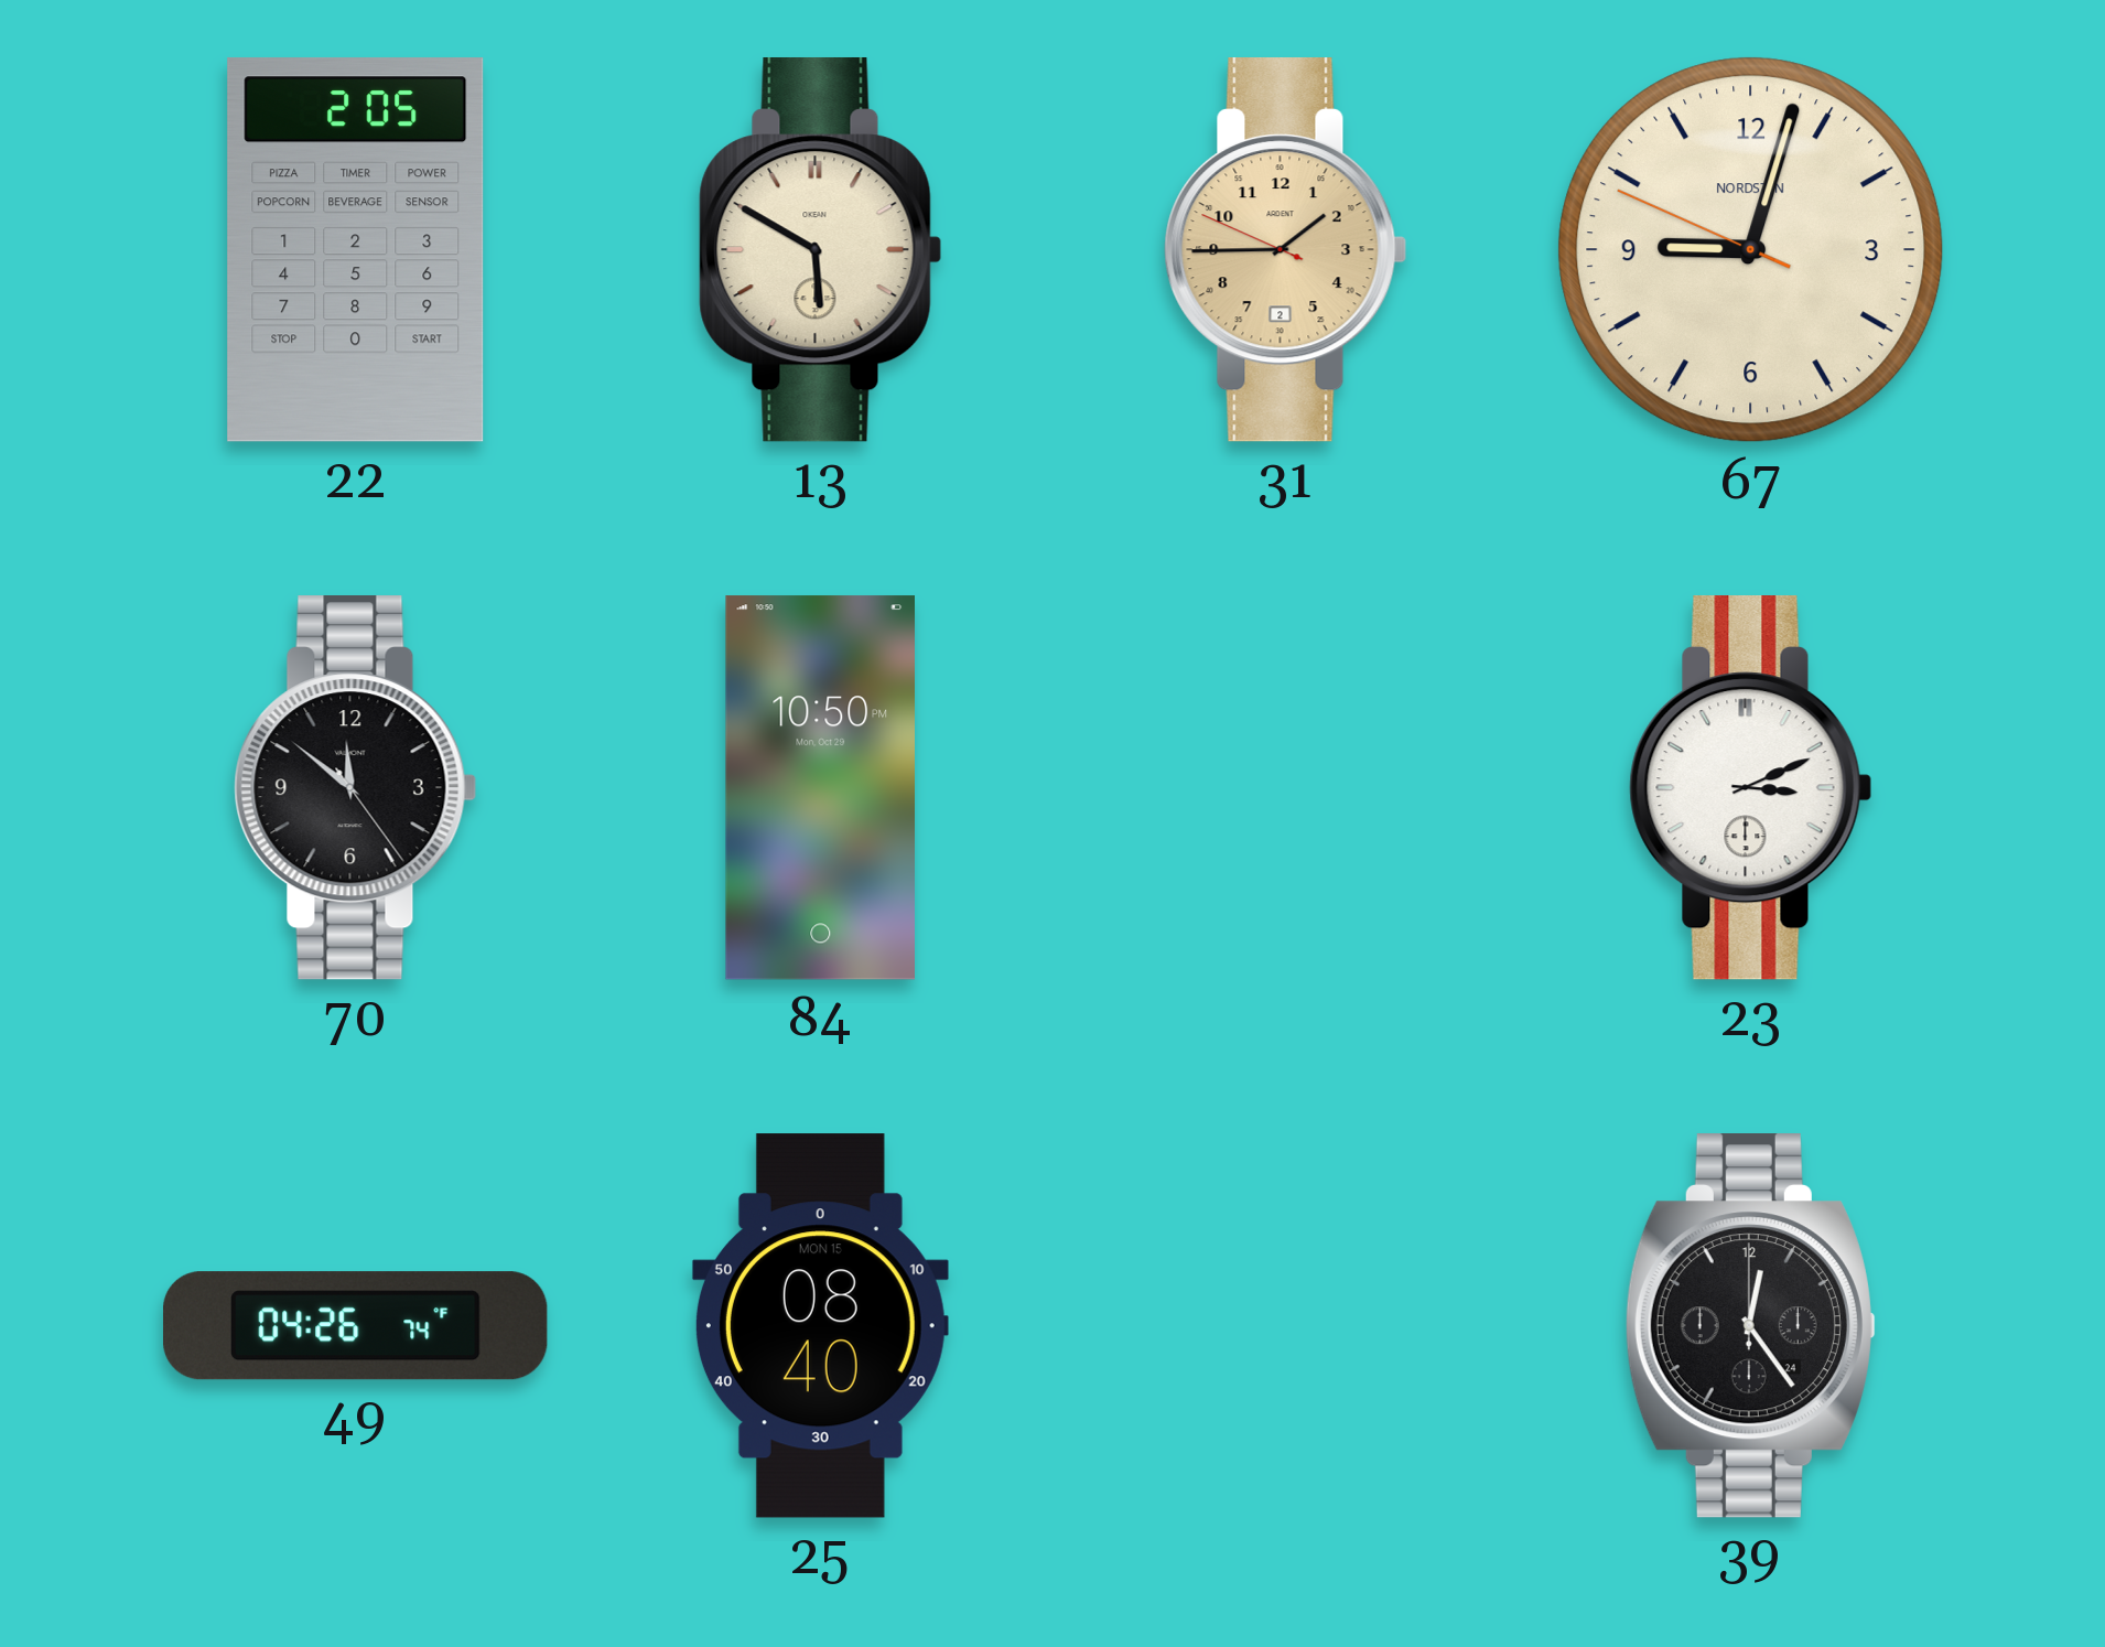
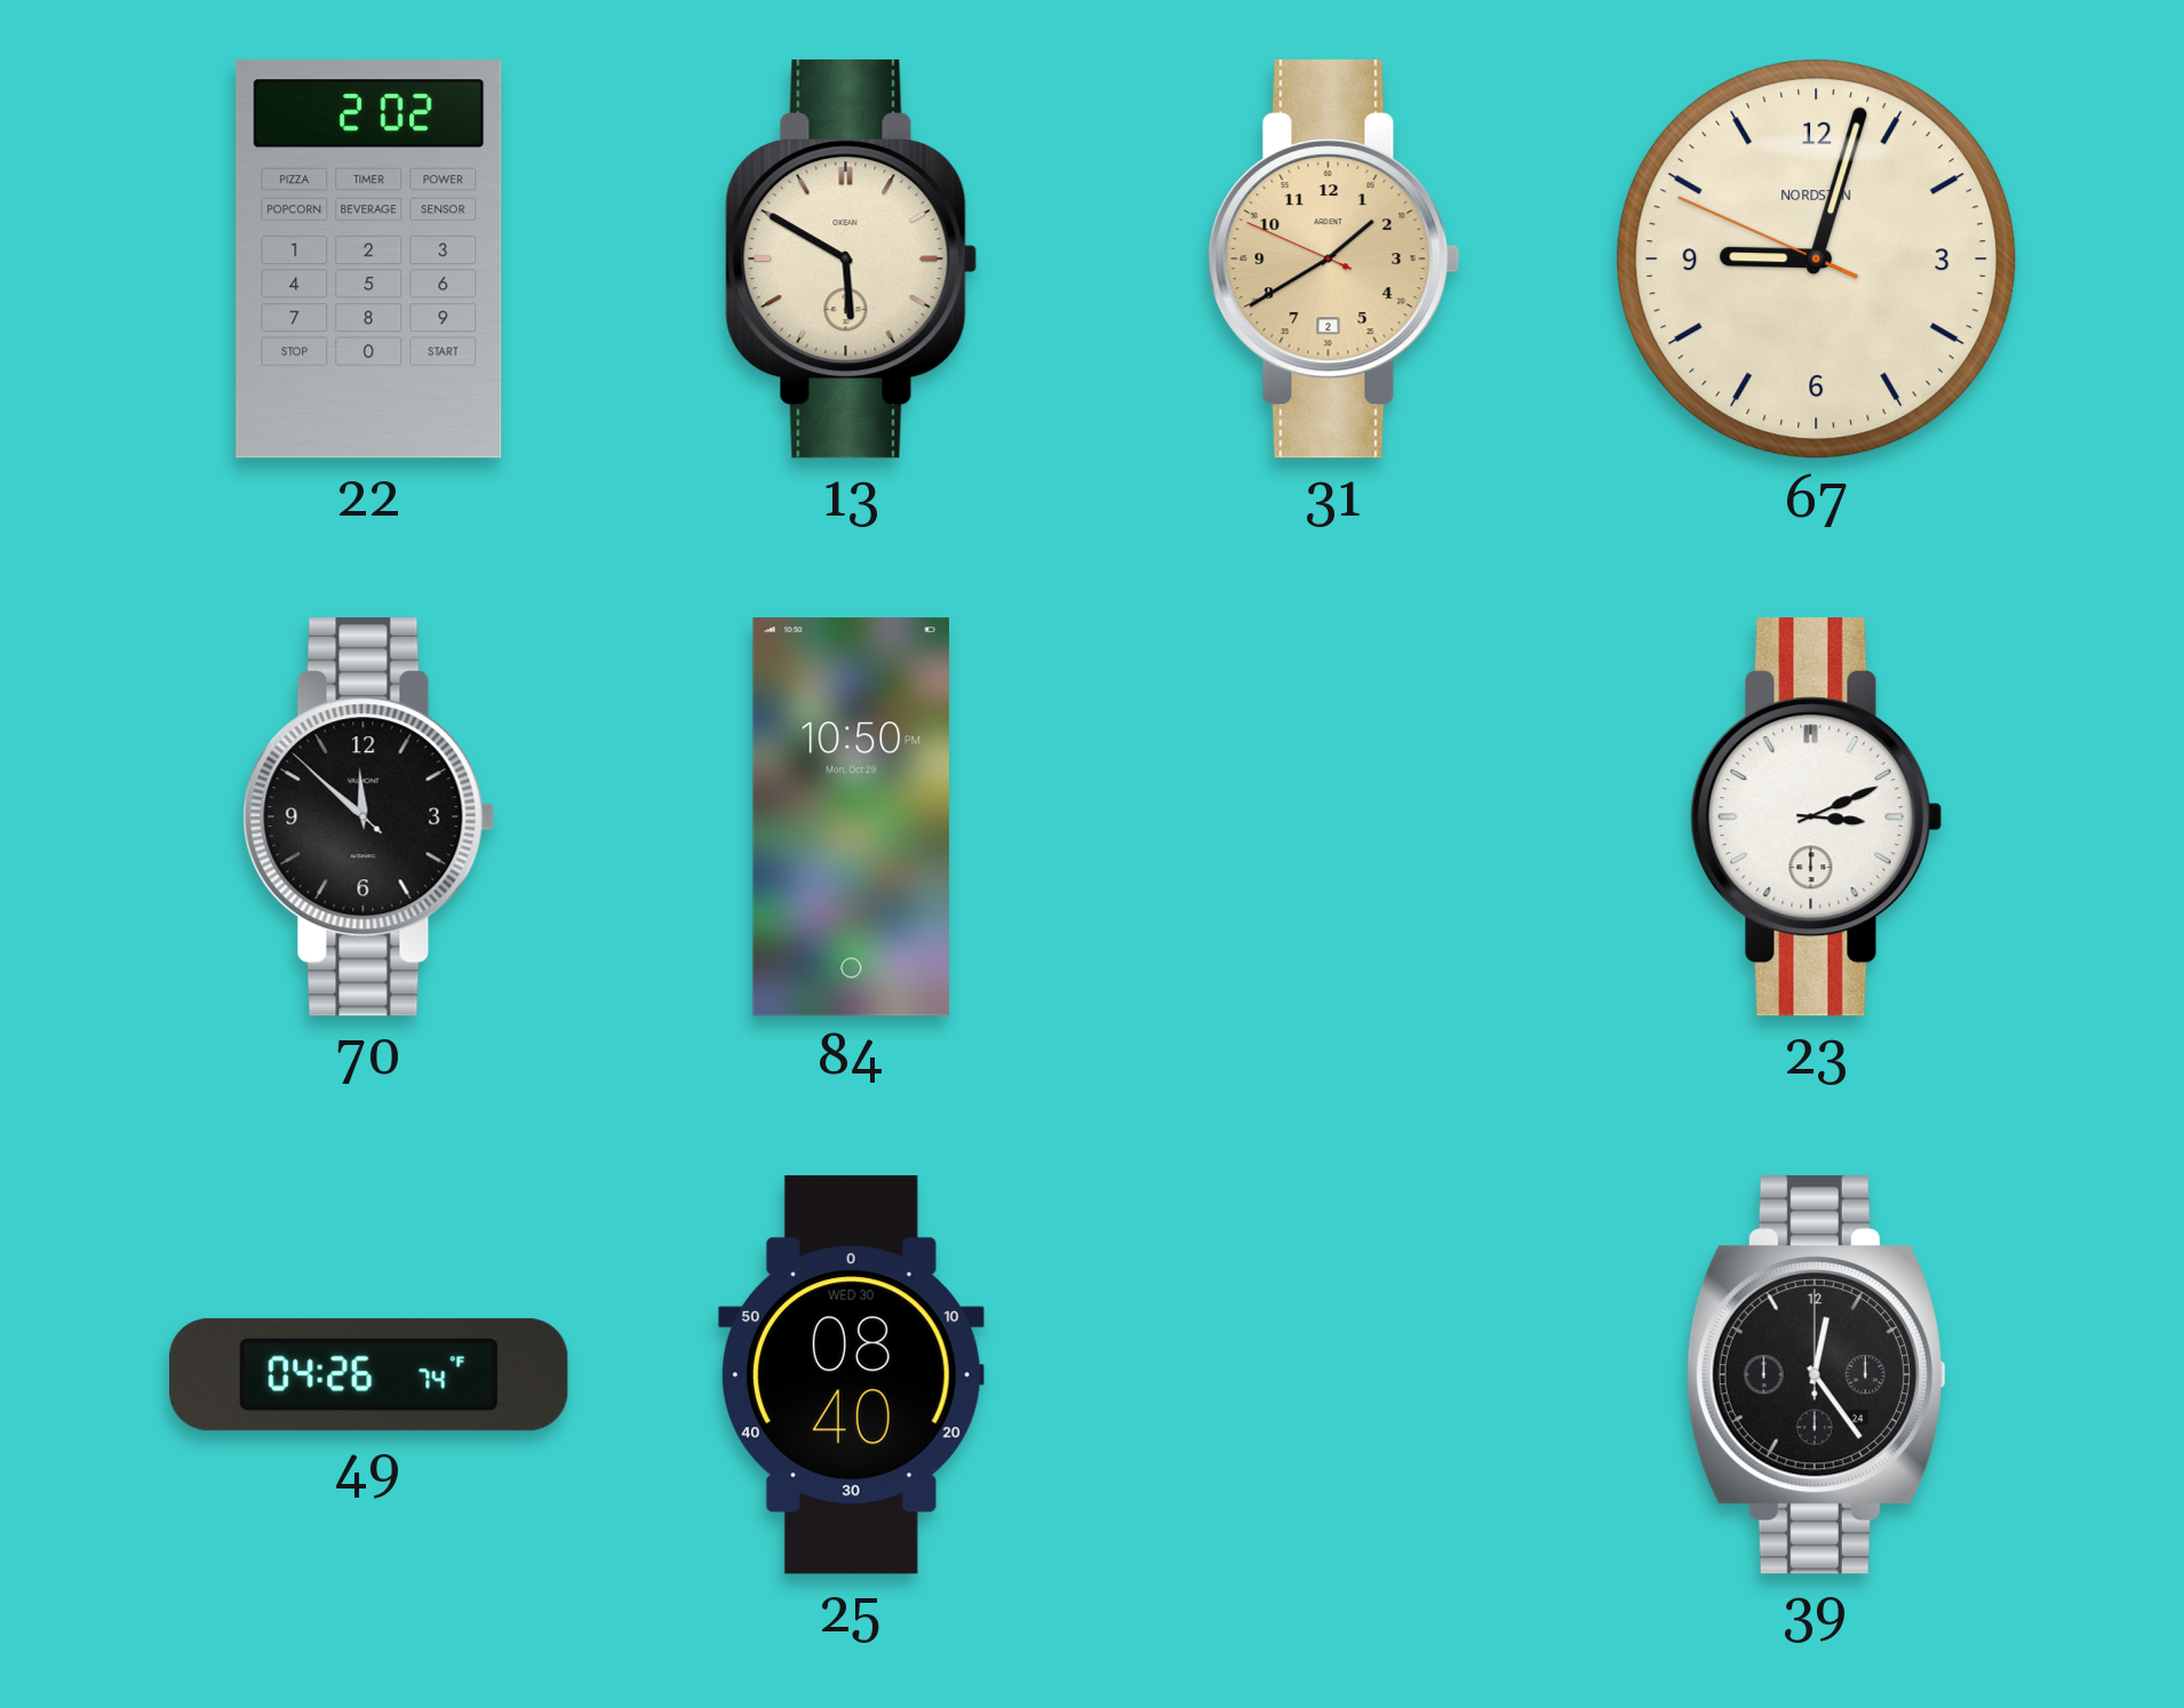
22: 2:05 -> 2:02
31: 1:44 -> 1:39
70: 11:51:24 -> 11:51:52
25 date: MON 15 -> WED 30
